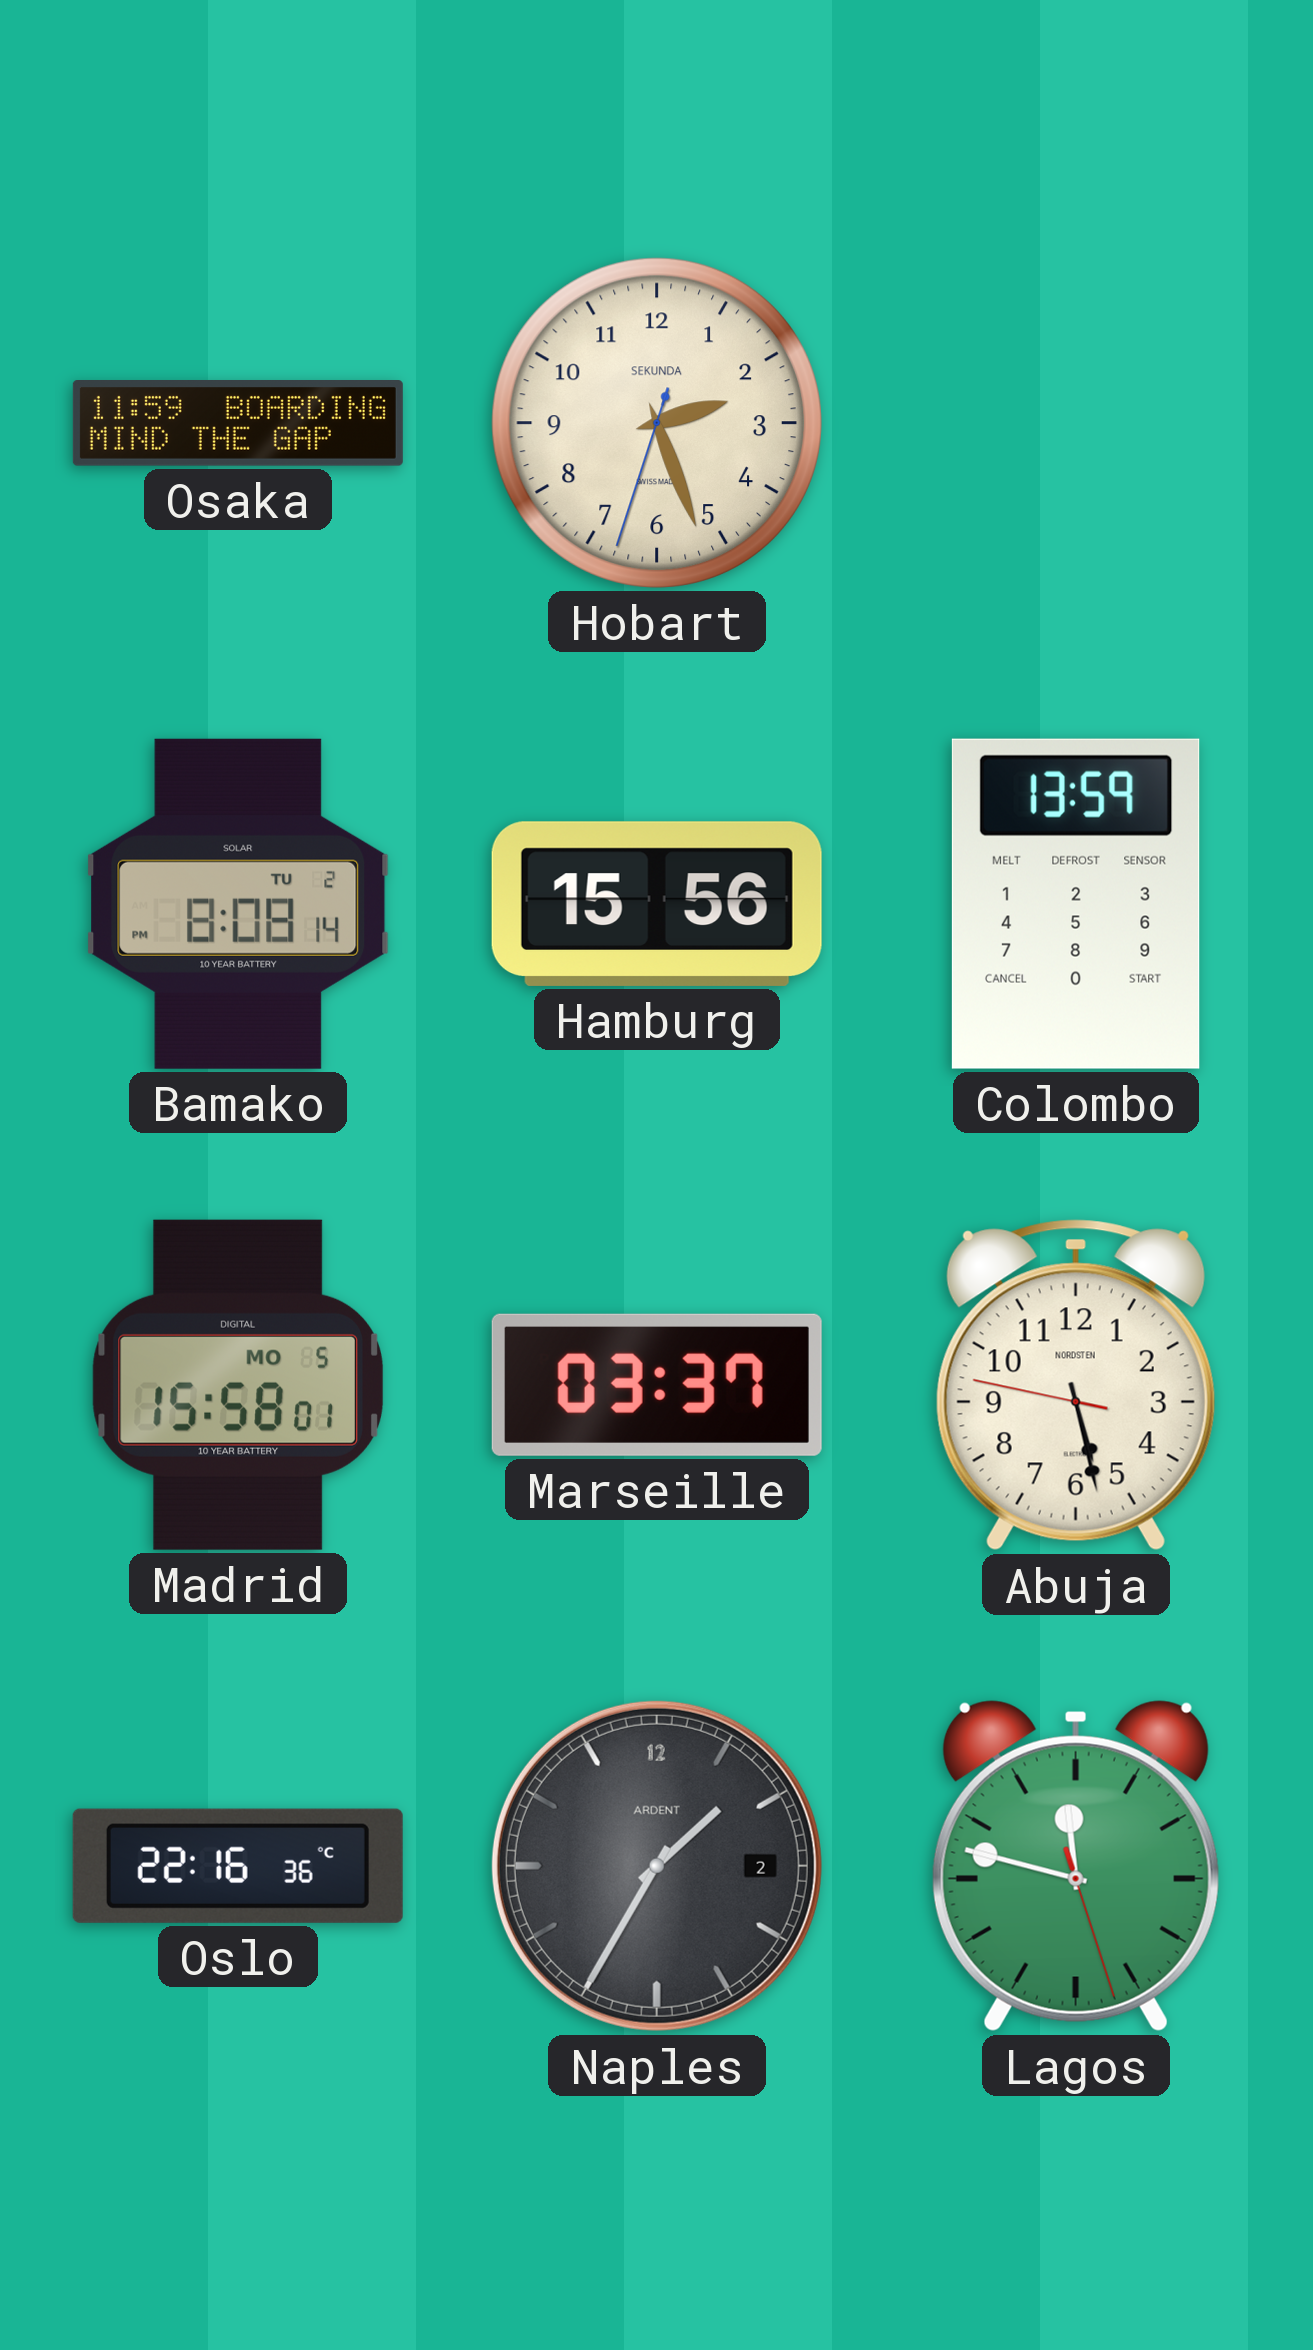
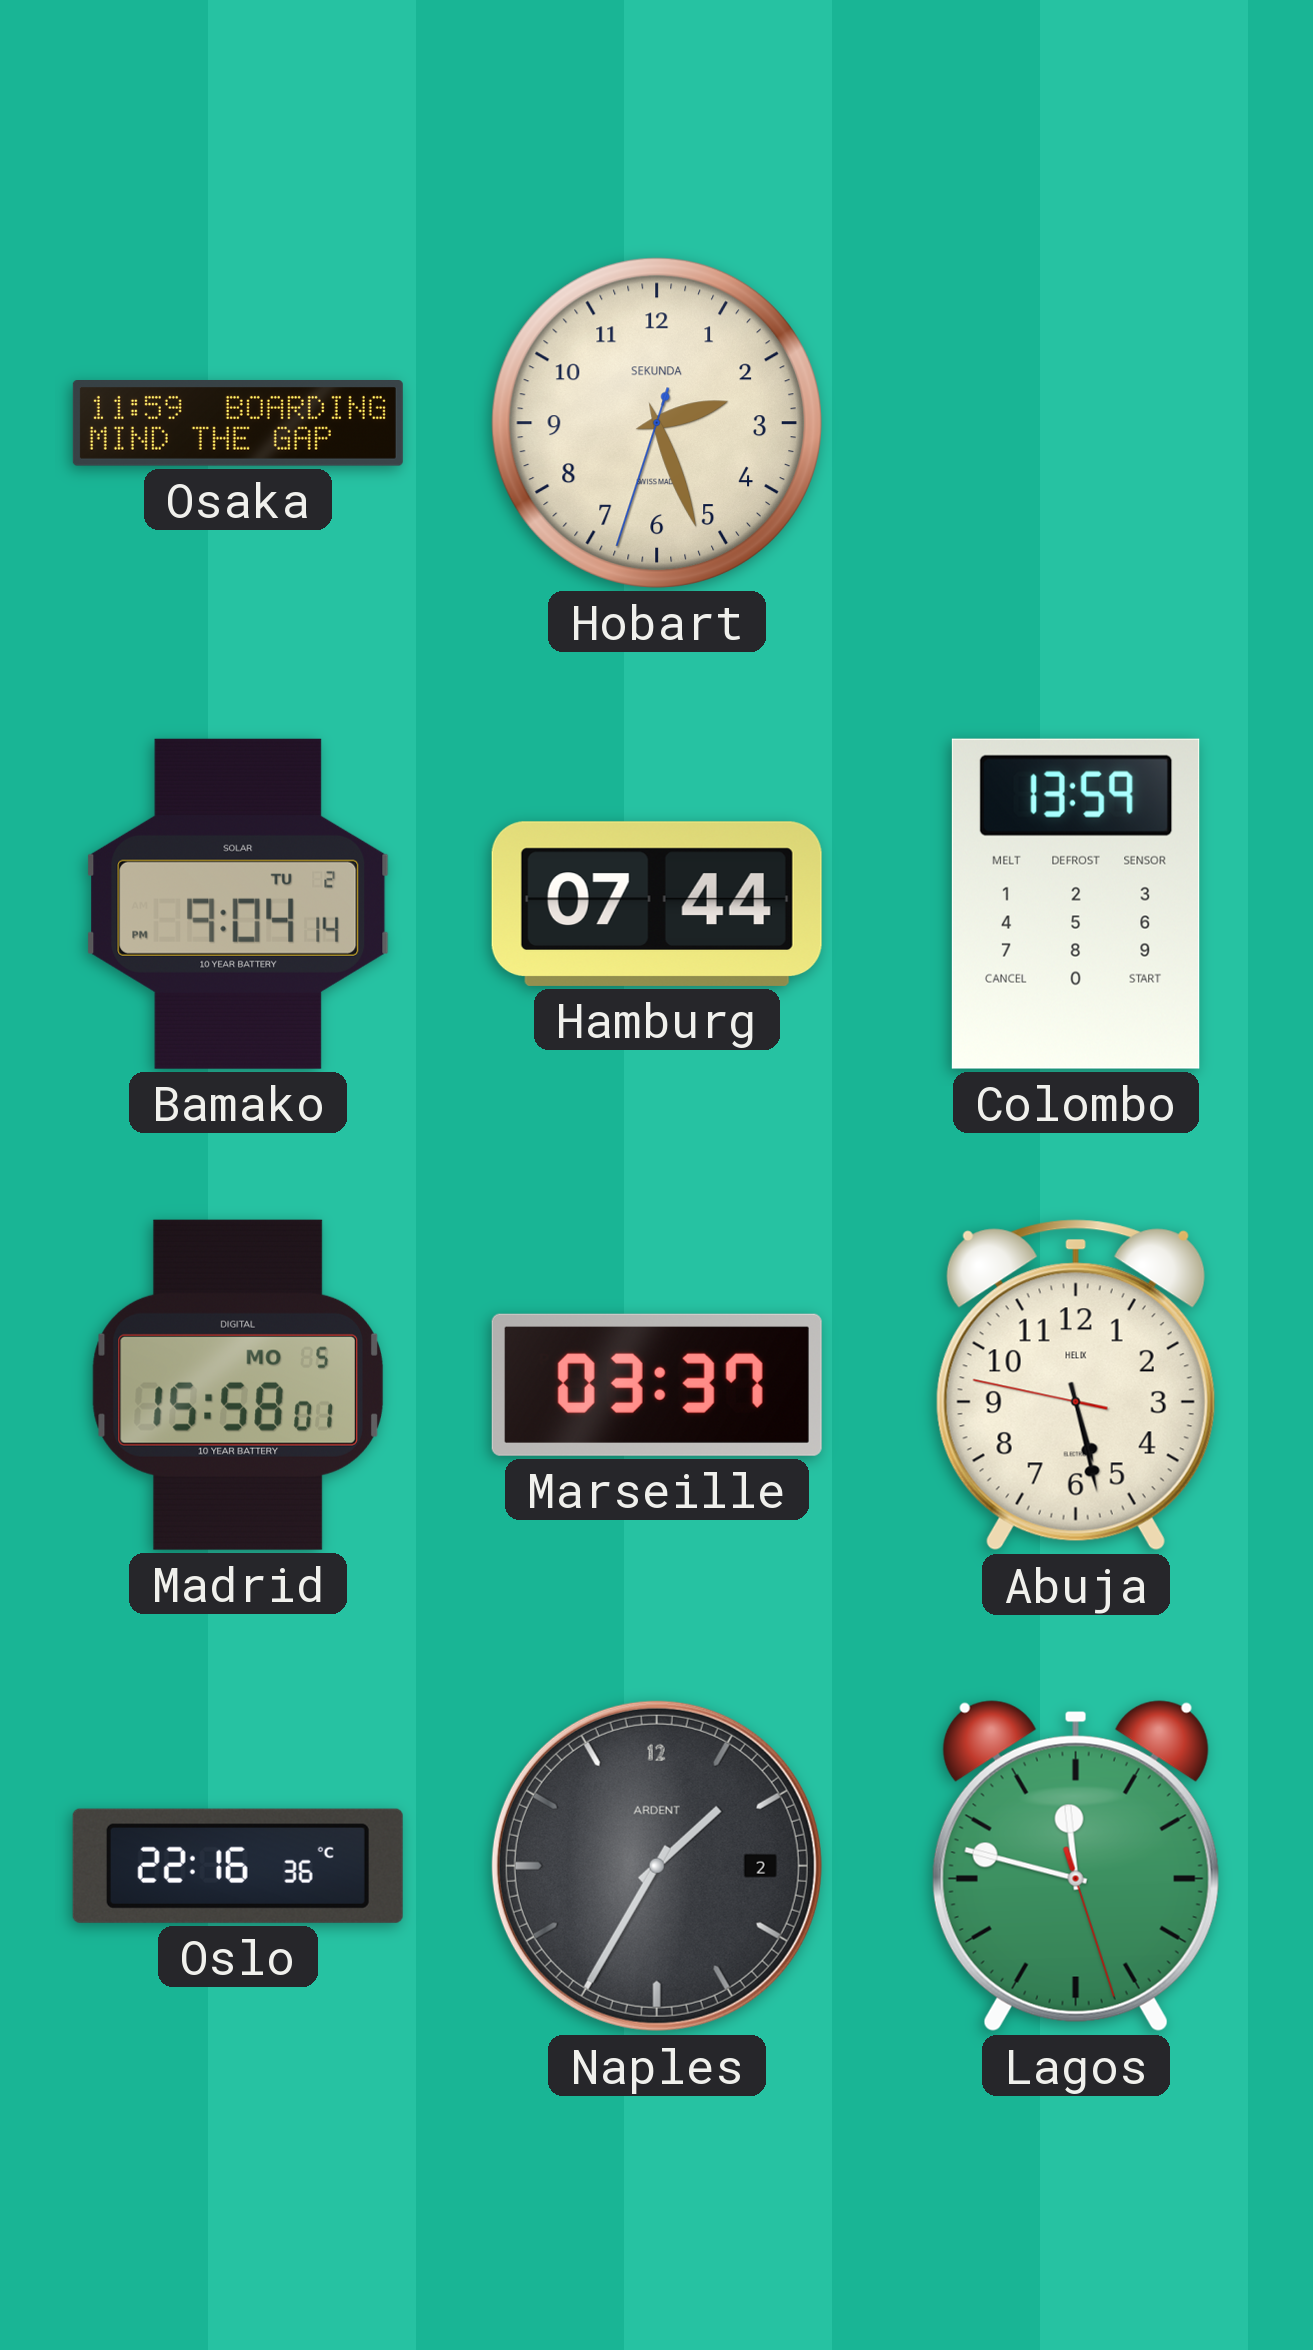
Bamako: 8:08 -> 9:04
Hamburg: 15:56 -> 07:44
Abuja brand: NORDSTEN -> HELIX
